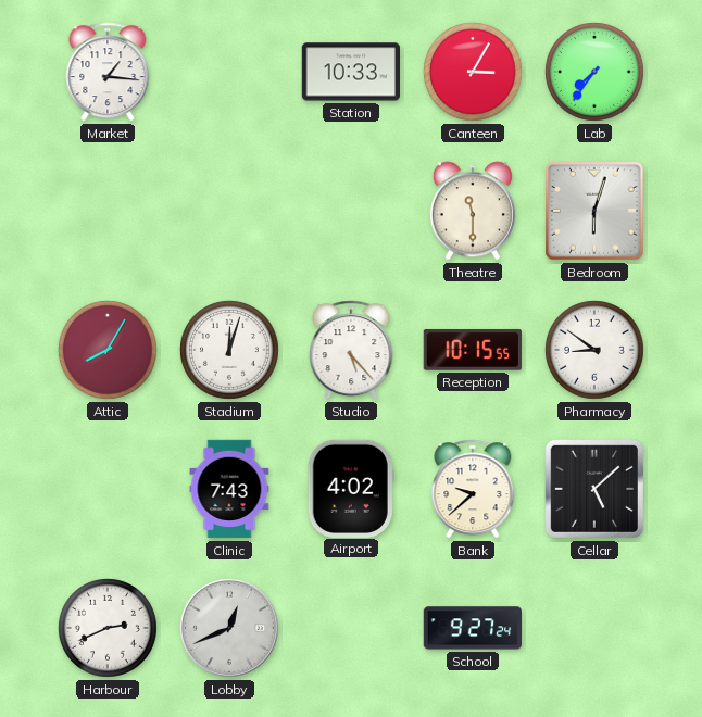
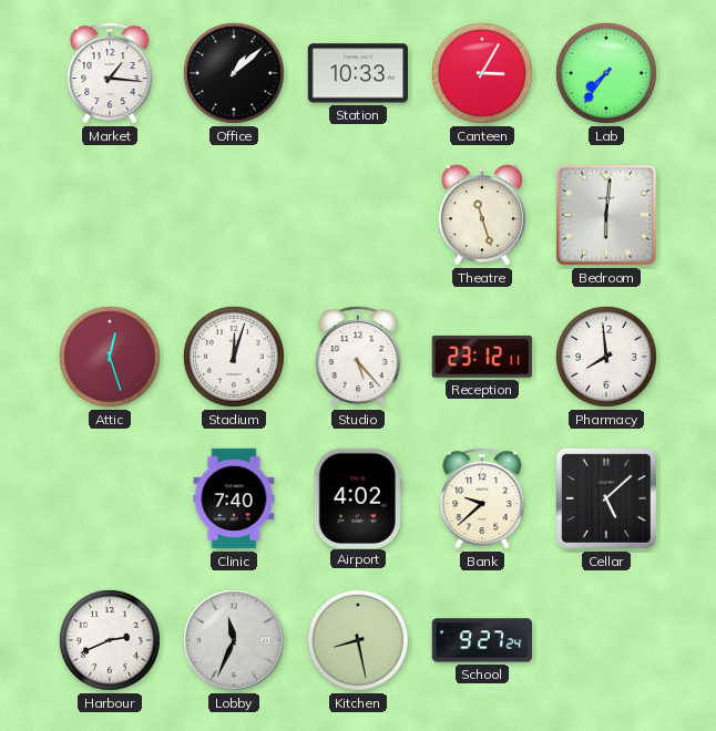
Office: none -> 1:08
Theatre: 11:30 -> 11:27
Bedroom: 6:03 -> 6:01
Attic: 8:05 -> 12:27
Reception: 10:15 -> 23:12
Pharmacy: 8:51 -> 7:59
Clinic: 7:43 -> 7:40
Lobby: 12:41 -> 11:34
Kitchen: none -> 8:28
